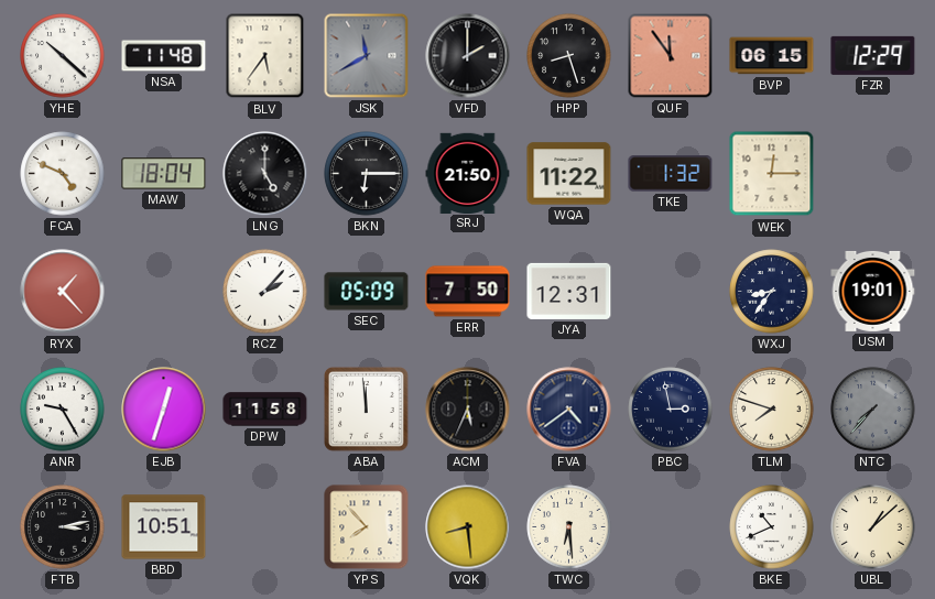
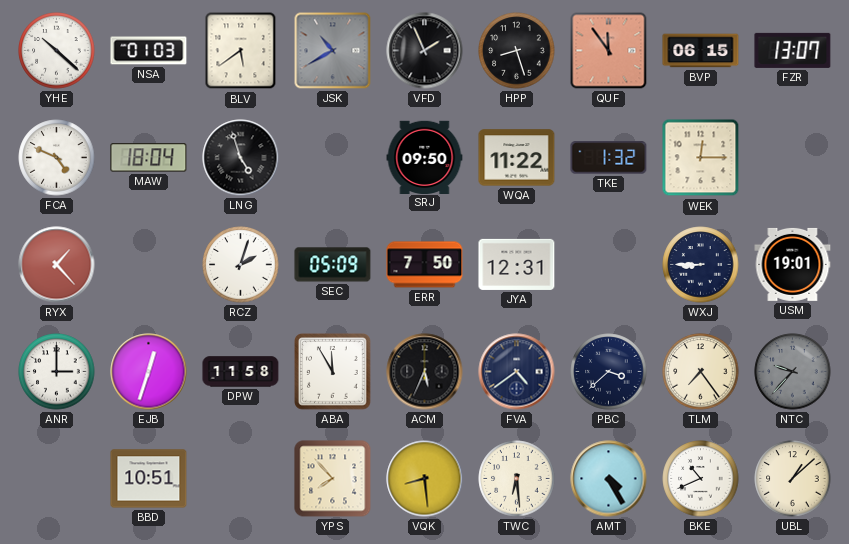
NSA: 11:48 -> 01:03
BLV: 5:36 -> 5:39
JSK: 11:40 -> 10:40
VFD: 2:00 -> 1:56
FZR: 12:29 -> 13:07
LNG: 5:00 -> 4:57
BKN: 6:15 -> none
SRJ: 21:50 -> 09:50
RCZ: 2:07 -> 2:03
WXJ: 8:36 -> 8:45
ANR: 9:25 -> 3:00
ABA: 11:59 -> 11:55
PBC: 2:58 -> 3:38
TLM: 7:48 -> 7:24
NTC: 7:37 -> 9:37
FTB: 3:13 -> none
AMT: none -> 4:25
